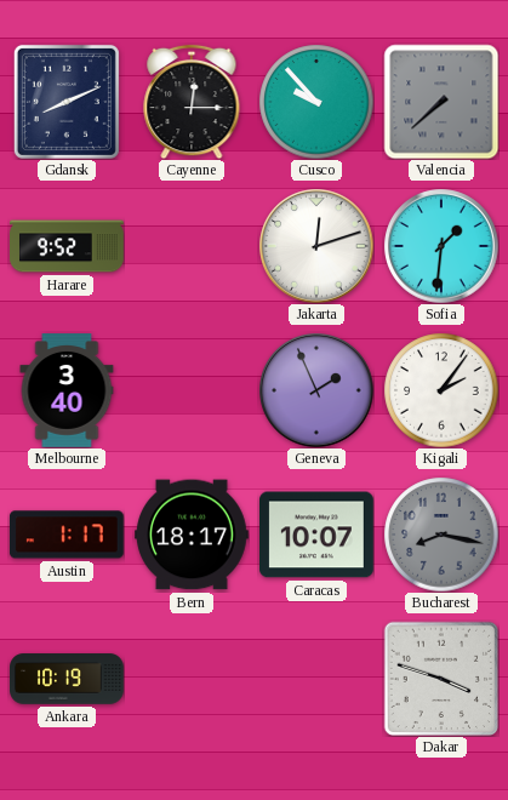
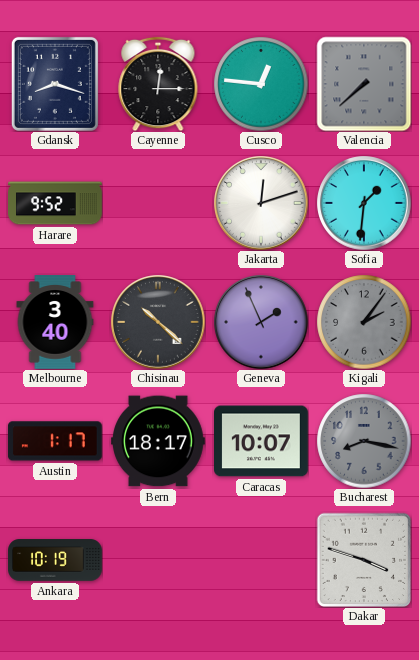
Gdansk: 8:11 -> 8:18
Cusco: 9:53 -> 12:46
Chisinau: none -> 10:22
Kigali dial: white -> grey
